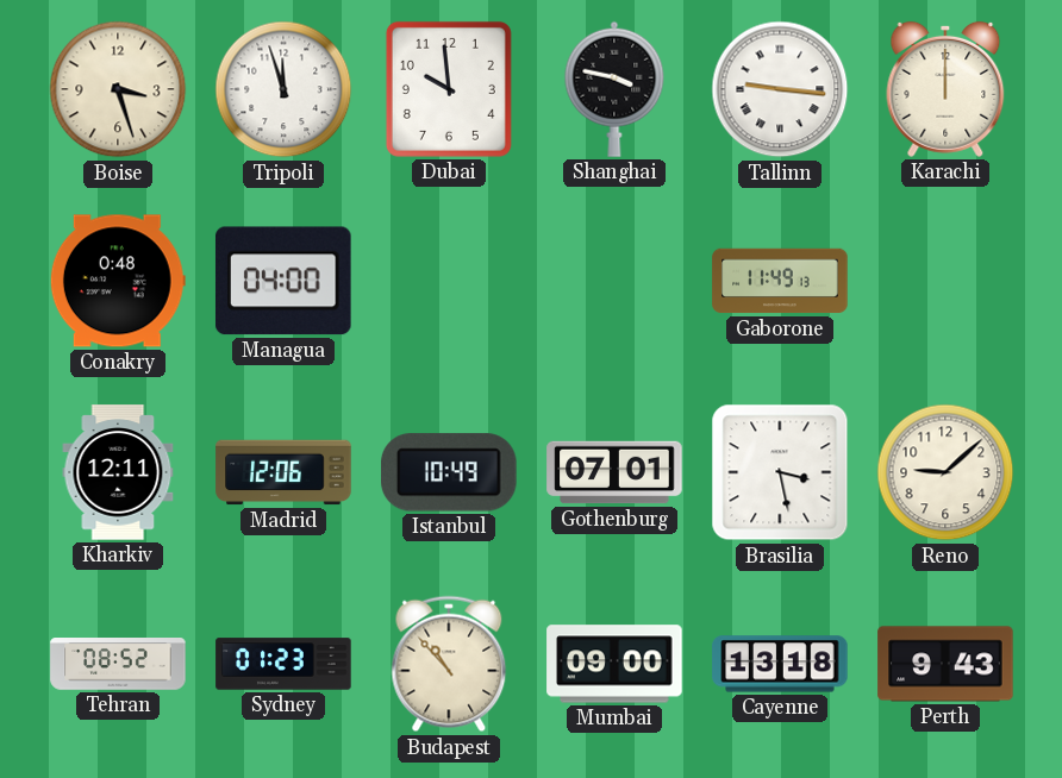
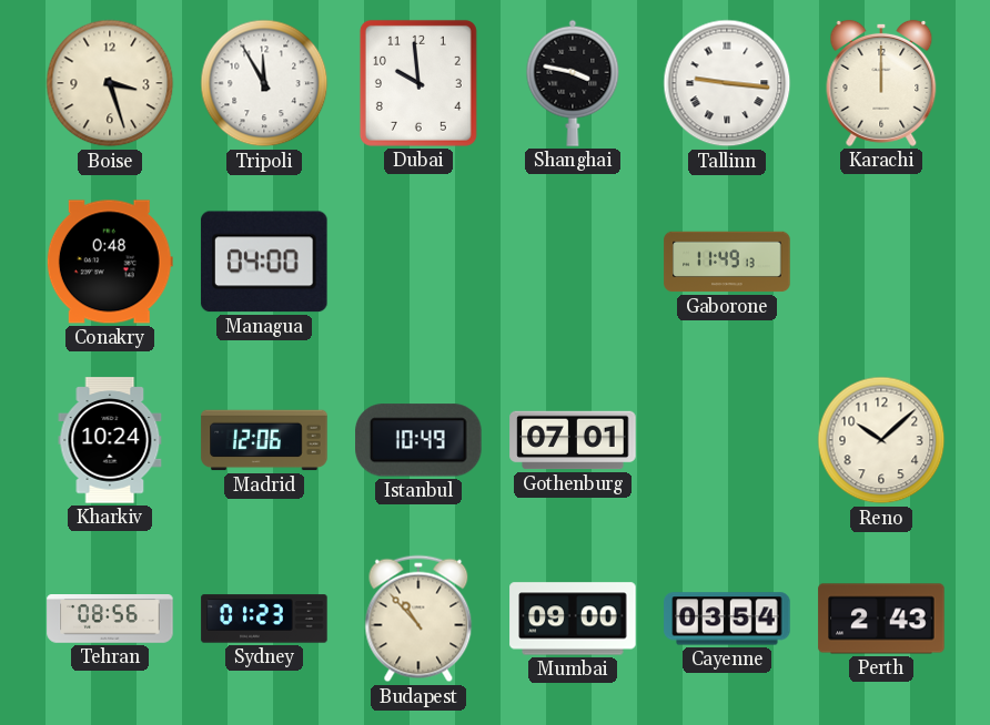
Tripoli: 11:57 -> 11:55
Kharkiv: 12:11 -> 10:24
Brasilia: 3:28 -> none
Reno: 9:08 -> 10:08
Tehran: 08:52 -> 08:56
Cayenne: 13:18 -> 03:54
Perth: 9:43 -> 2:43
